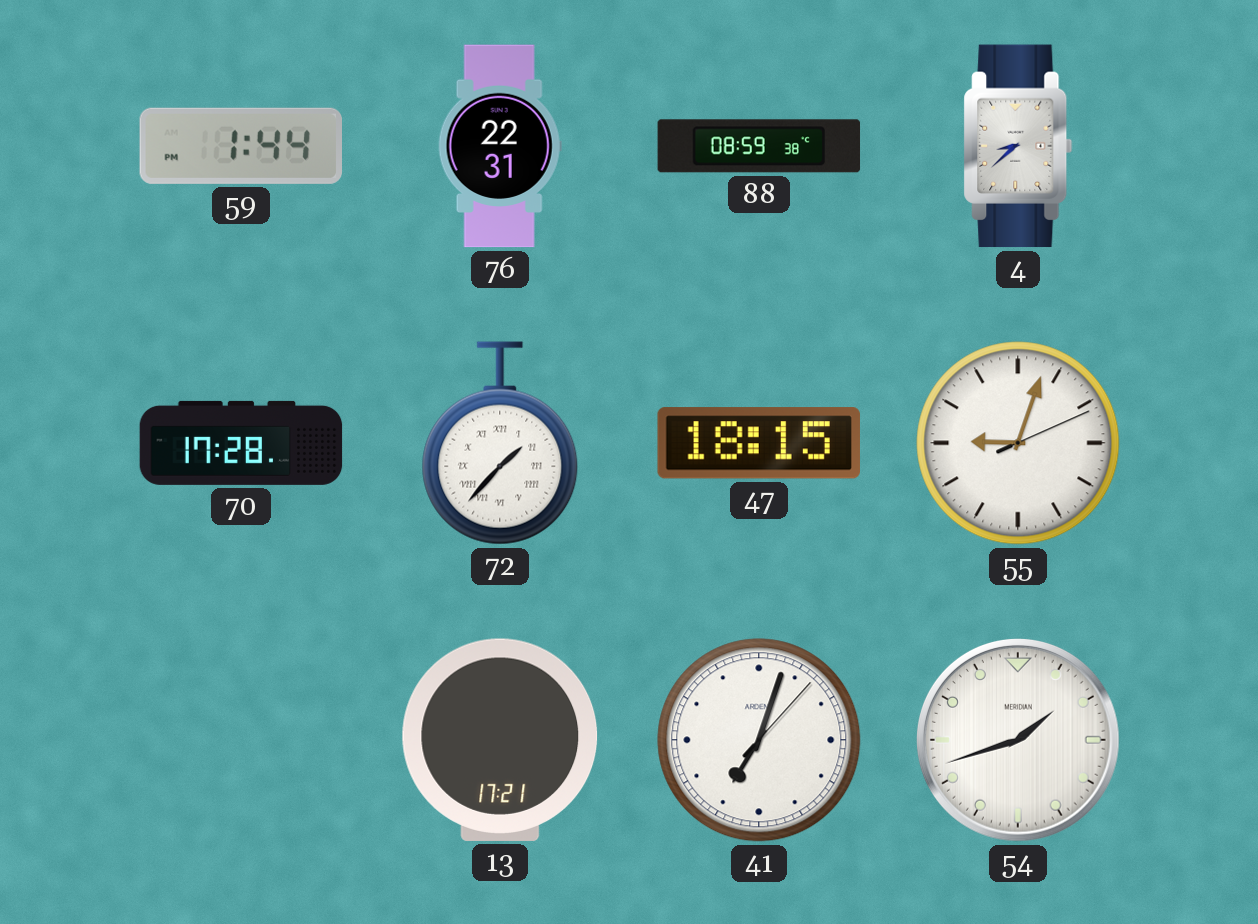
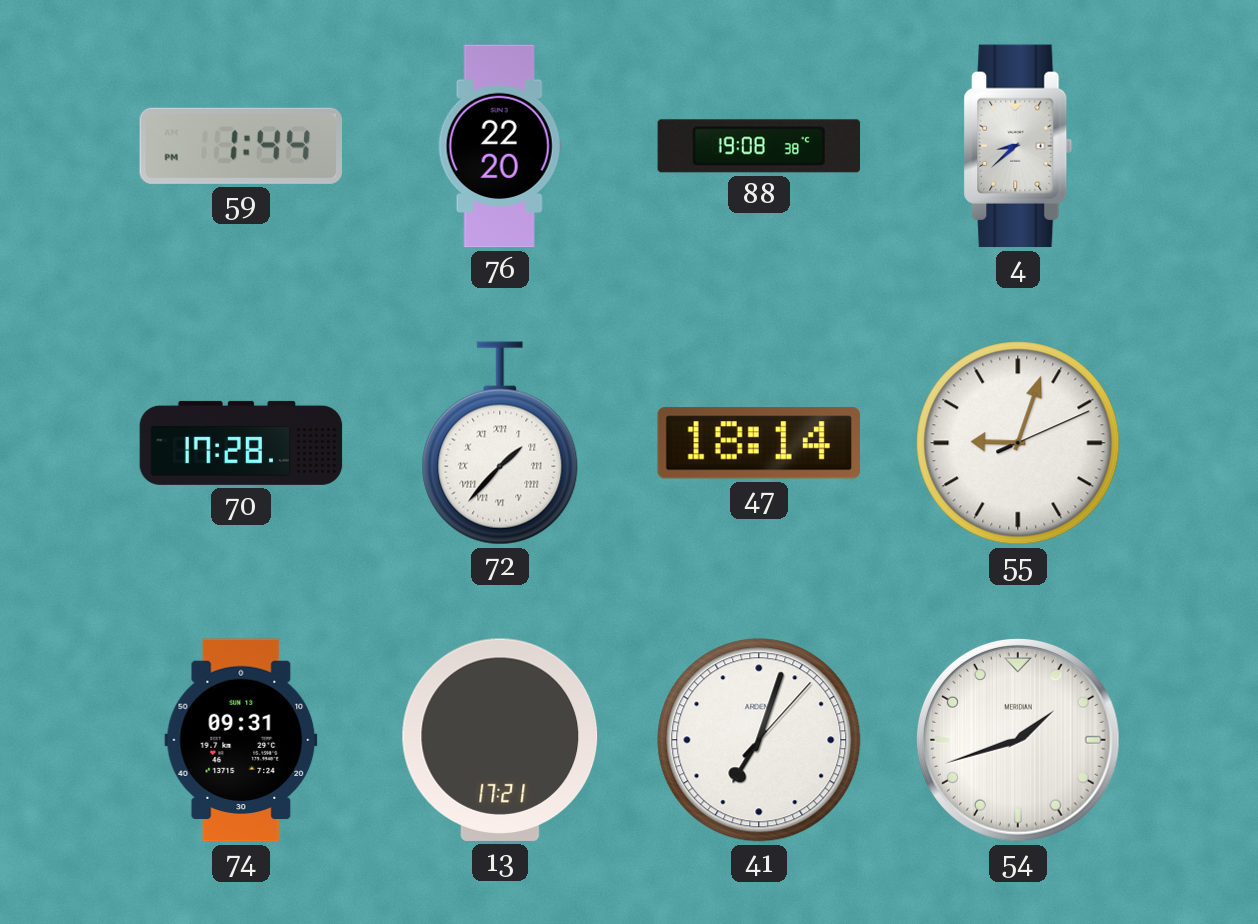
76: 22:31 -> 22:20
88: 08:59 -> 19:08
47: 18:15 -> 18:14
74: none -> 09:31
